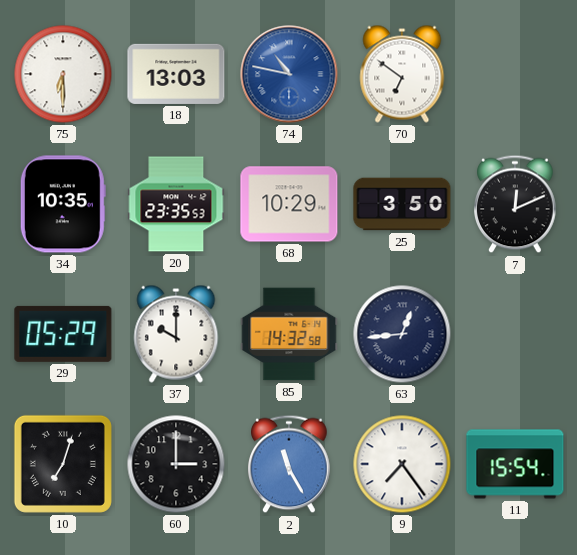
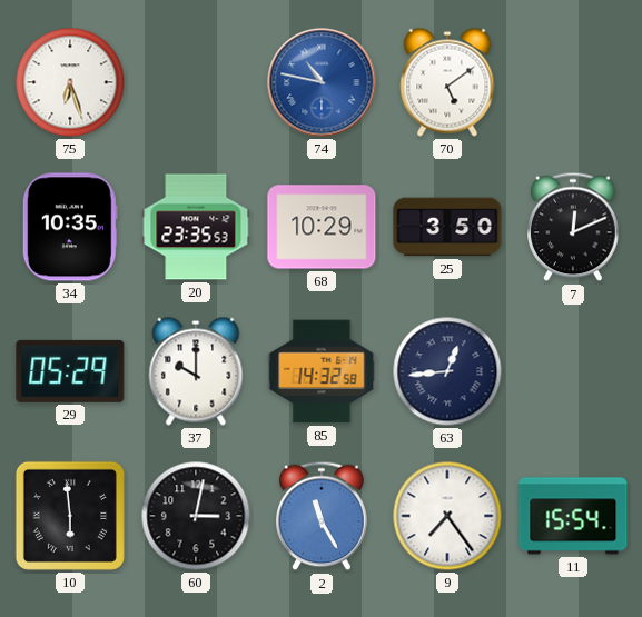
75: 6:30 -> 6:27
18: 13:03 -> none
70: 6:51 -> 5:09
10: 7:03 -> 5:59
60: 3:00 -> 3:02
